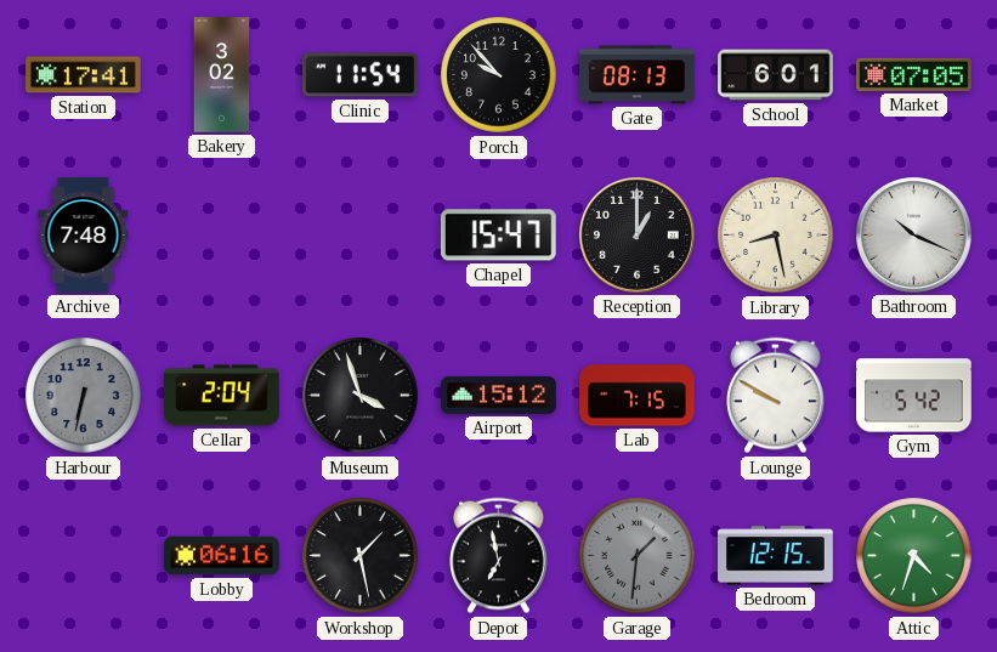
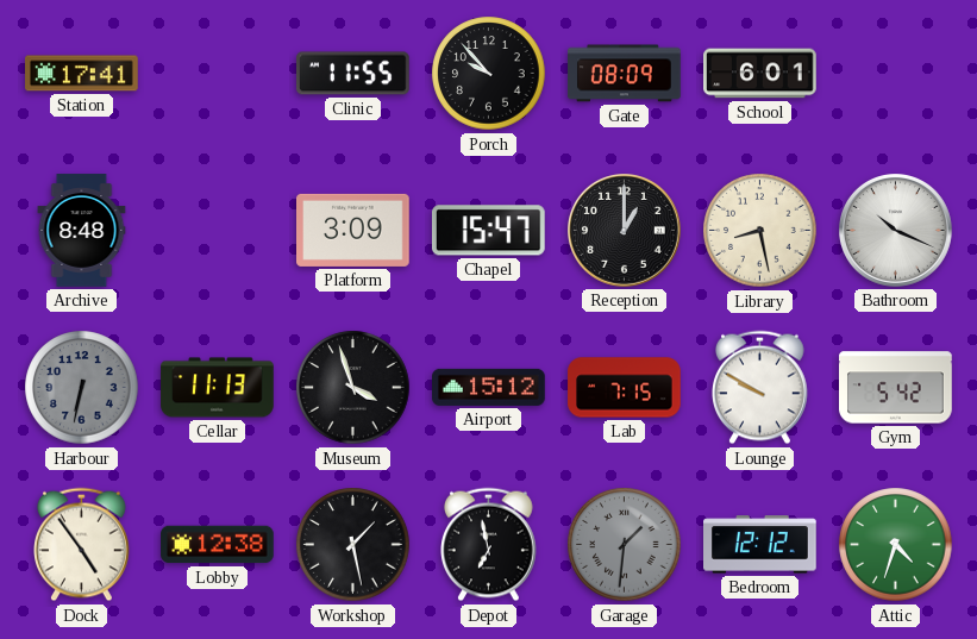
Bakery: 3:02 -> none
Clinic: 11:54 -> 11:55
Gate: 08:13 -> 08:09
Market: 07:05 -> none
Archive: 7:48 -> 8:48
Platform: none -> 3:09
Cellar: 2:04 -> 11:13
Dock: none -> 4:54
Lobby: 06:16 -> 12:38
Bedroom: 12:15 -> 12:12
